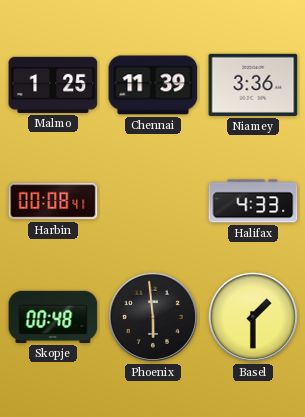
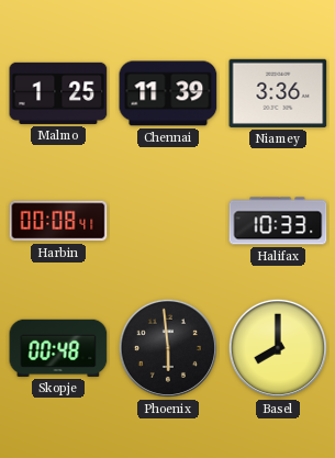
Halifax: 4:33 -> 10:33
Basel: 1:30 -> 8:00
